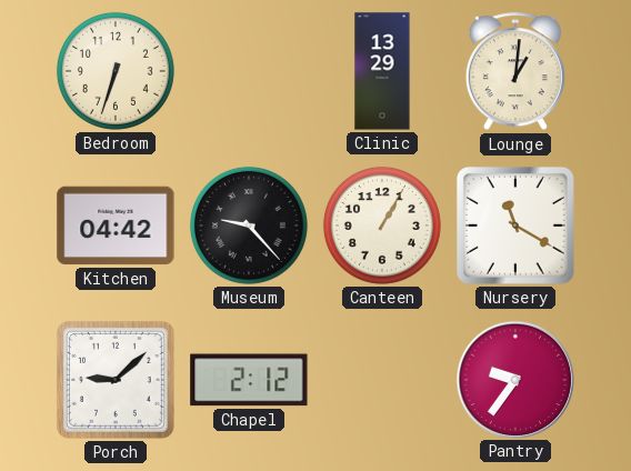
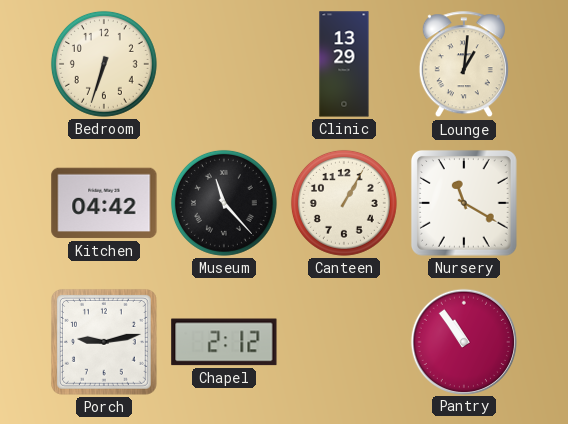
Museum: 9:23 -> 11:23
Porch: 9:08 -> 9:13
Pantry: 9:36 -> 10:54
